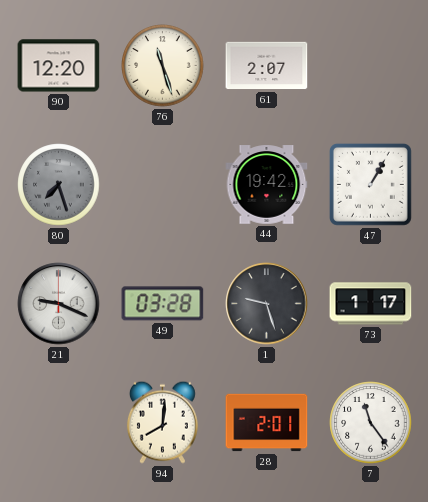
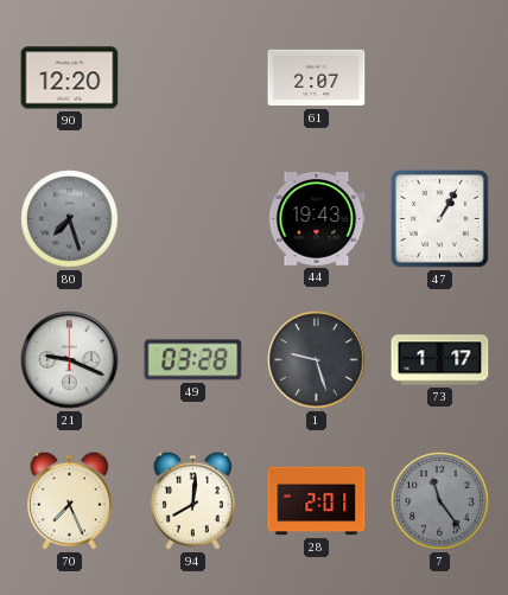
76: 11:27 -> none
44: 19:42 -> 19:43
70: none -> 7:26
7 dial: white -> grey
